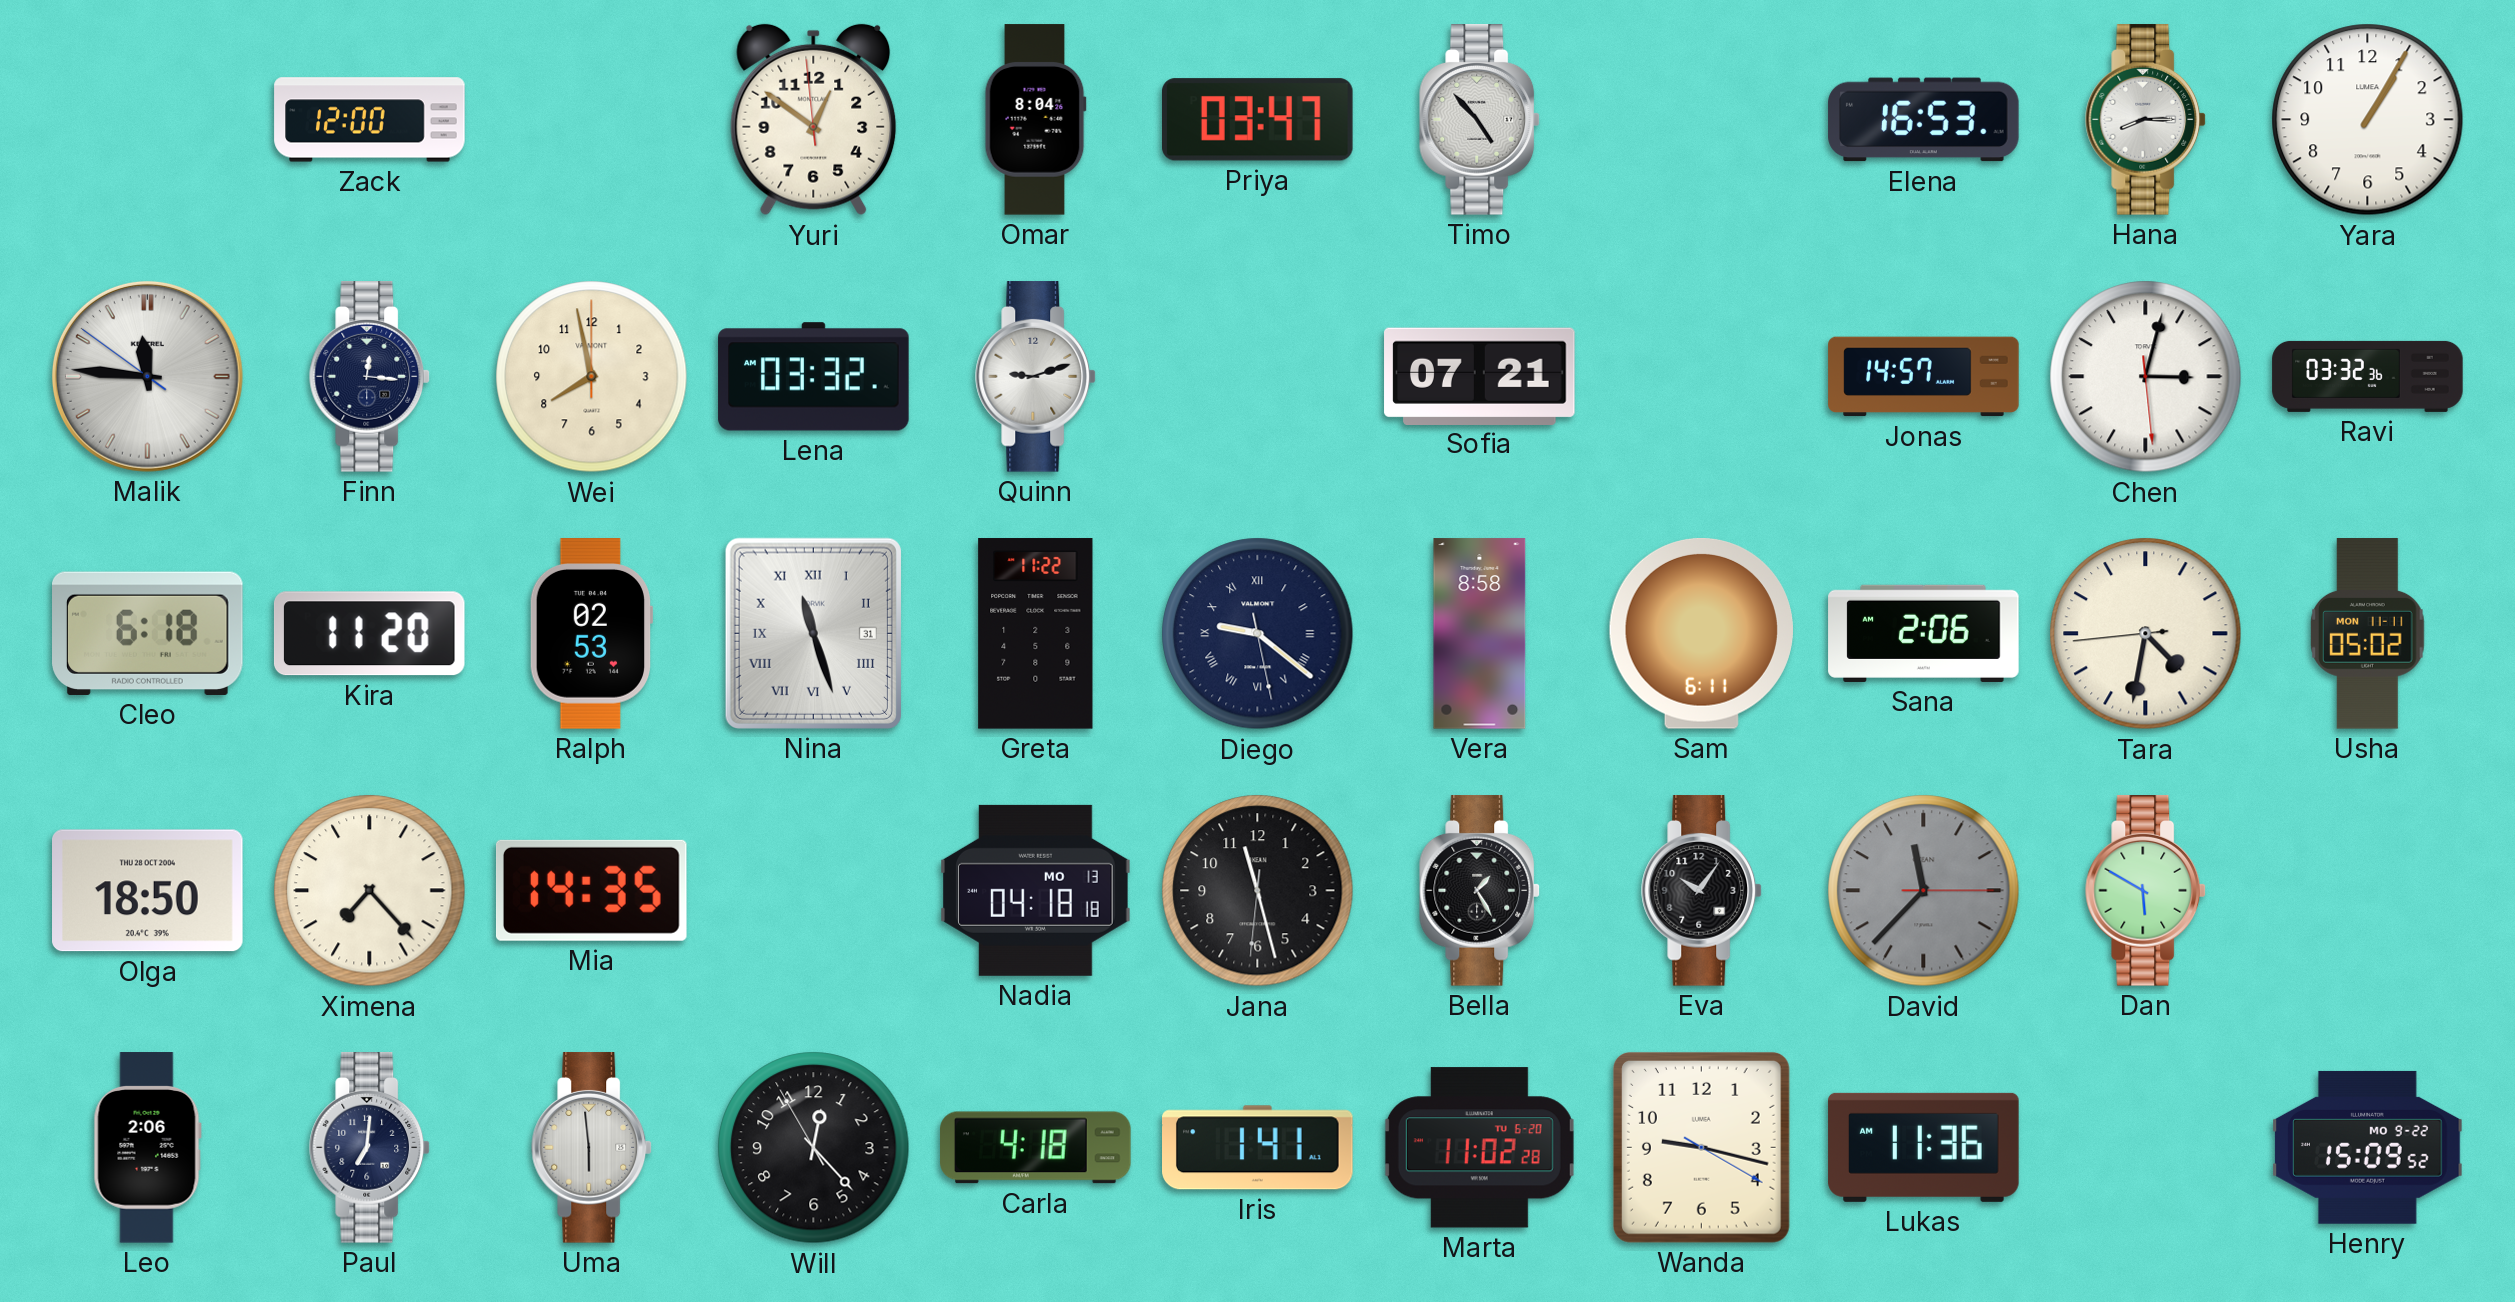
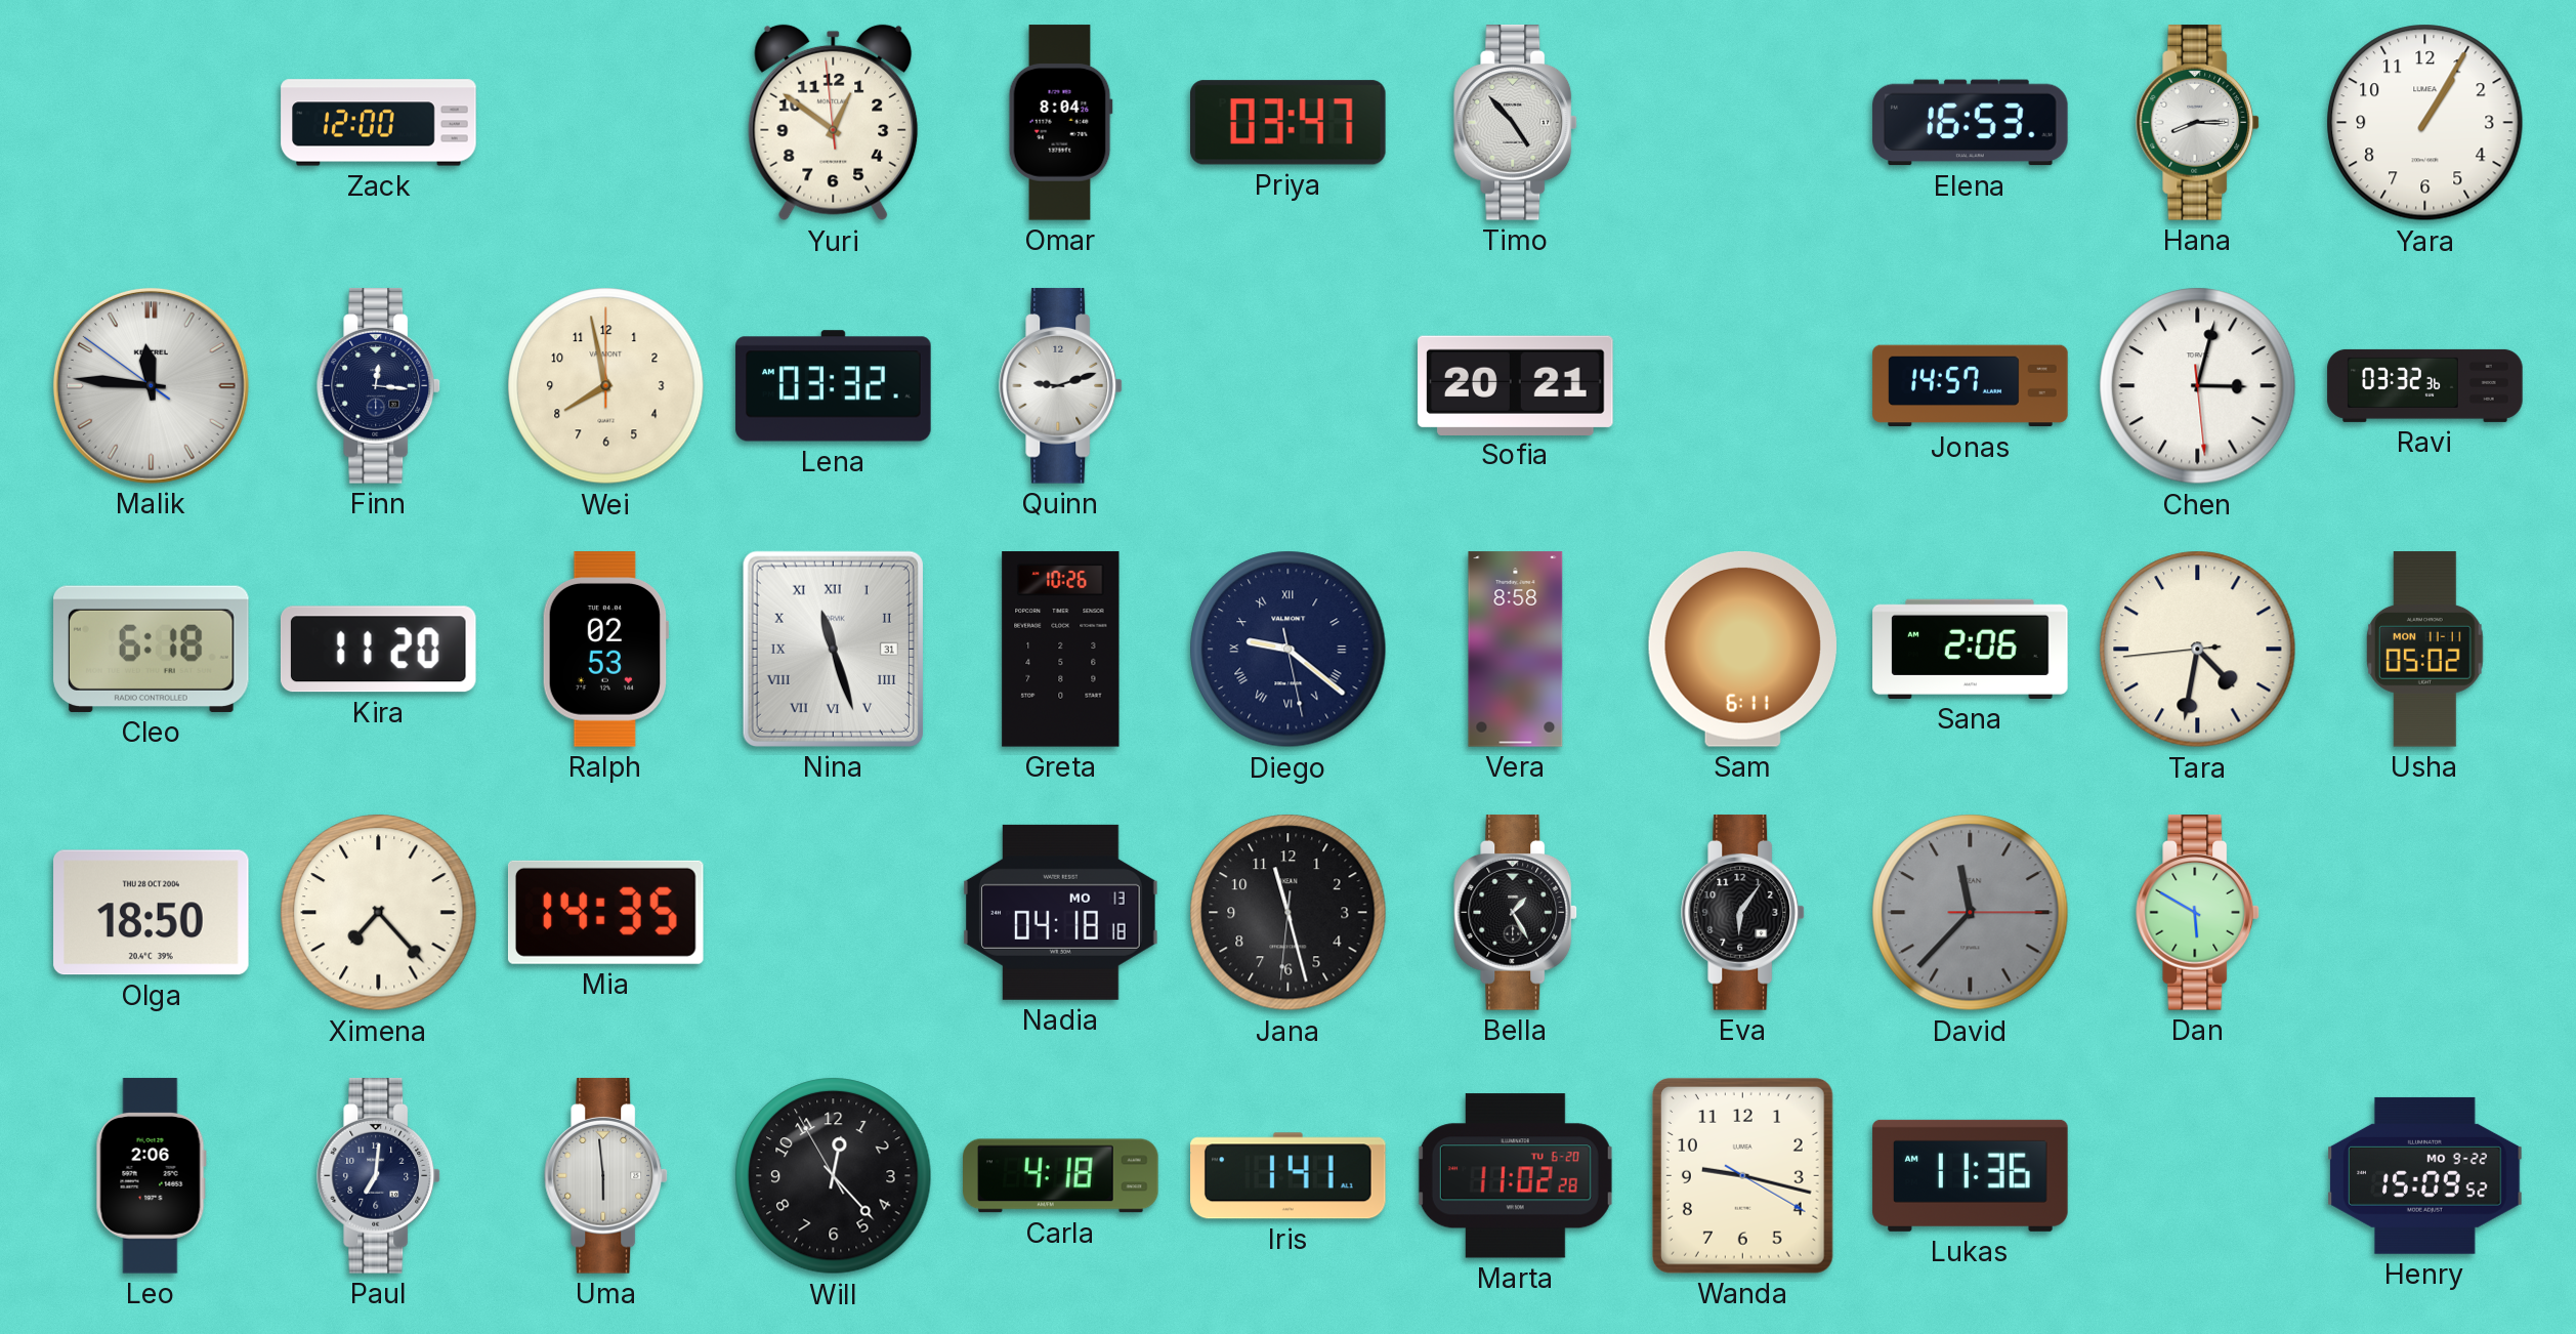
Sofia: 07:21 -> 20:21
Greta: 11:22 -> 10:26
Eva: 10:06 -> 6:06
